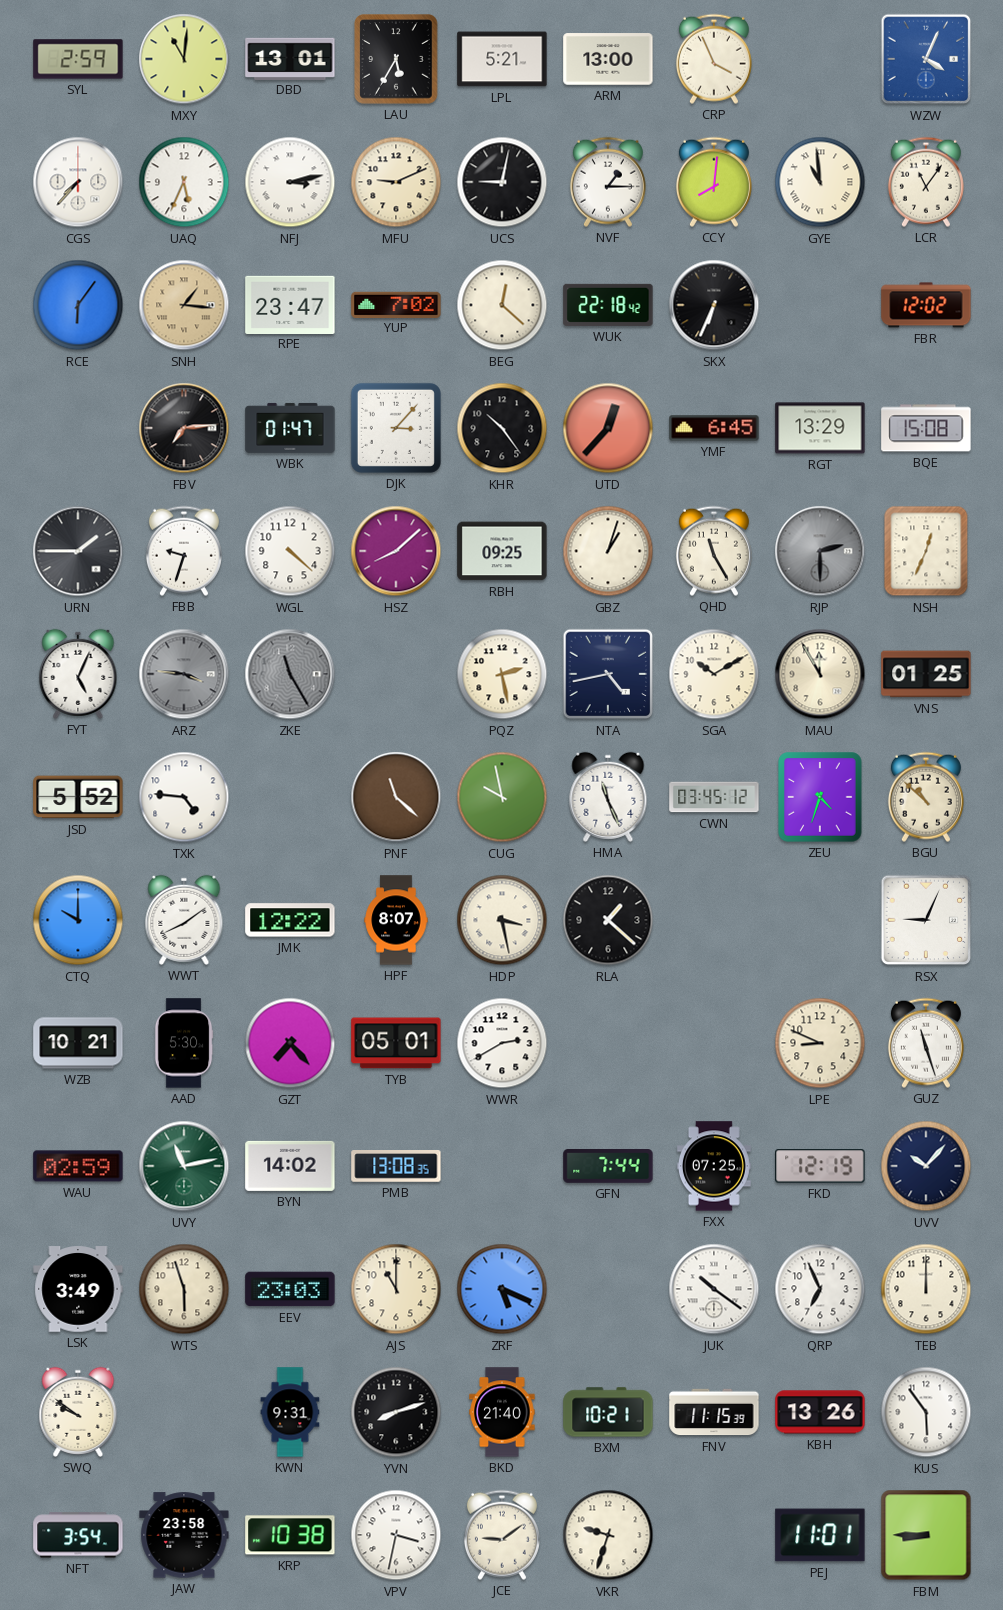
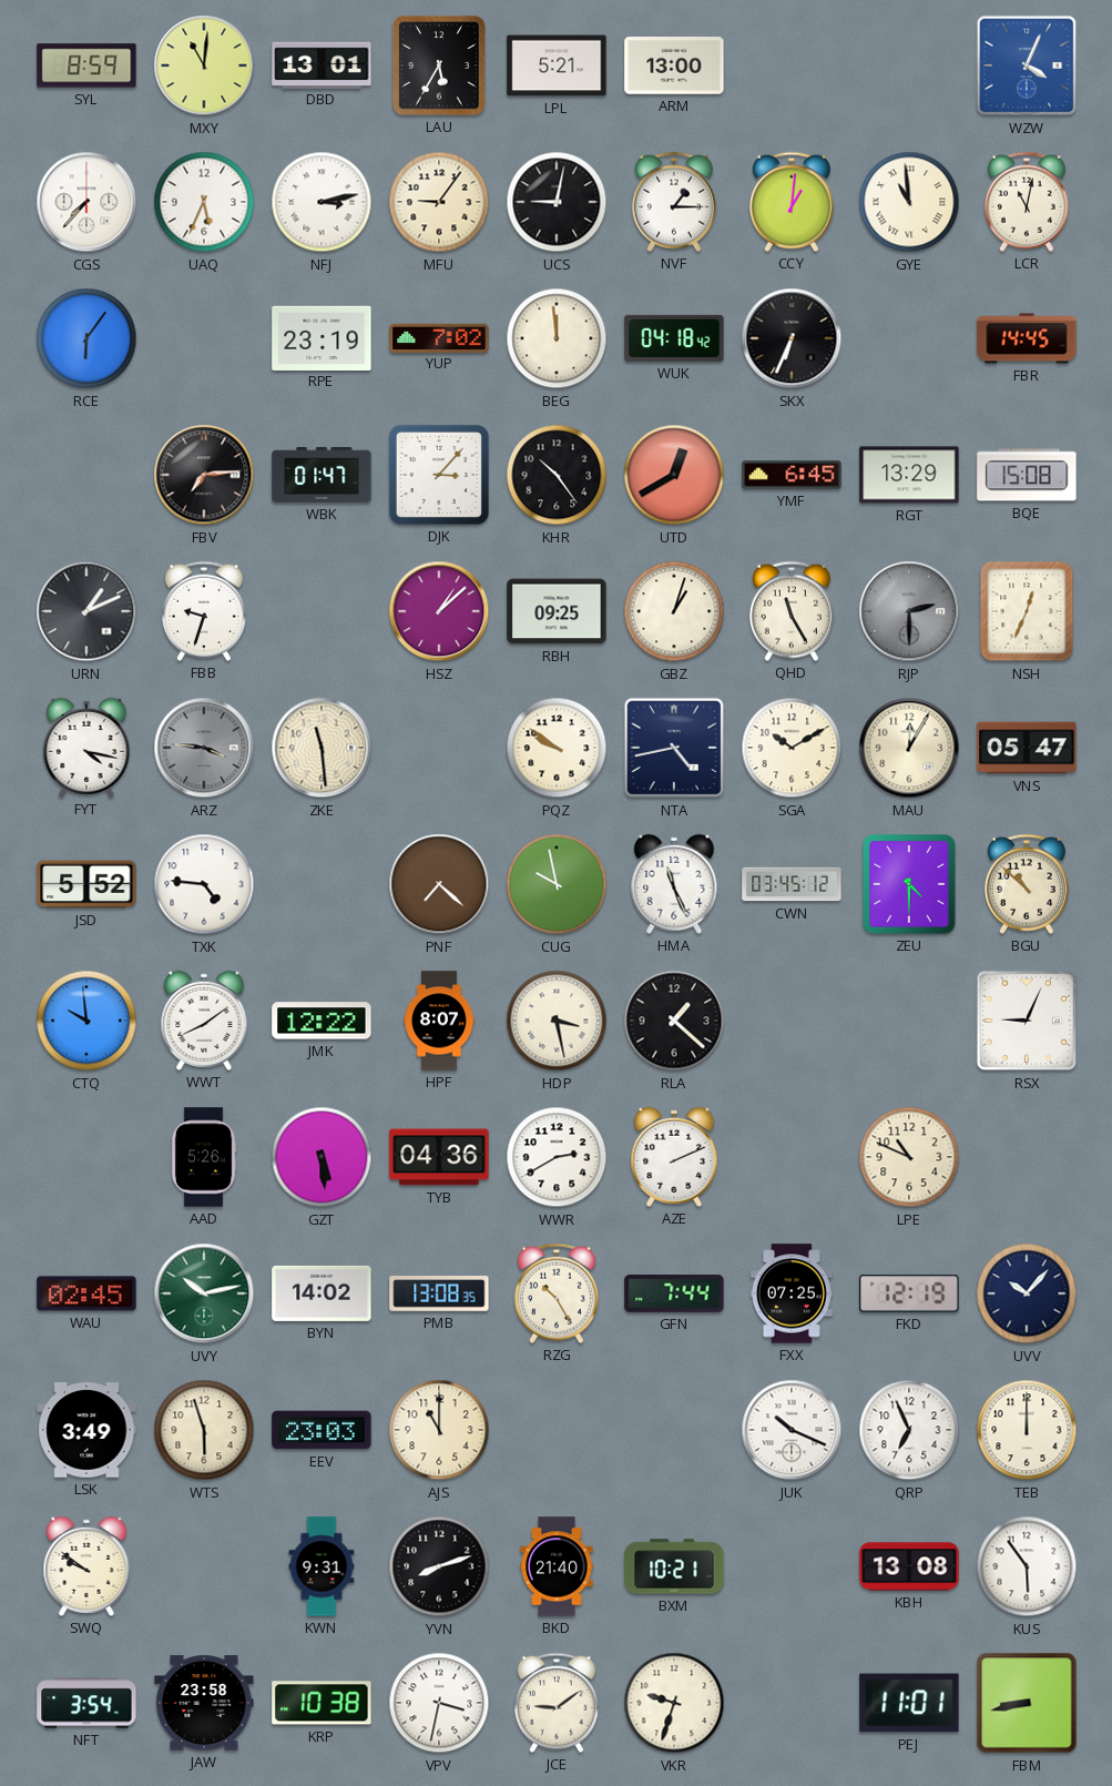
SYL: 2:59 -> 8:59
CRP: 3:56 -> none
MFU: 9:11 -> 9:06
CCY: 8:01 -> 1:01
LCR: 11:06 -> 11:02
SNH: 1:16 -> none
RPE: 23:47 -> 23:19
BEG: 12:22 -> 11:59
WUK: 22:18 -> 04:18
FBR: 12:02 -> 14:45
UTD: 12:37 -> 12:40
URN: 1:45 -> 1:11
WGL: 4:22 -> none
HSZ: 8:08 -> 1:08
FYT: 5:04 -> 4:17
ZKE: 11:25 -> 11:29
ZKE dial: grey -> cream
PQZ: 2:28 -> 9:51
MAU: 11:55 -> 12:05
VNS: 01:25 -> 05:47
PNF: 11:22 -> 7:22
ZEU: 4:33 -> 4:30
CTQ: 10:00 -> 9:59
WZB: 10:21 -> none
AAD: 5:30 -> 5:26
GZT: 7:23 -> 5:29
TYB: 05:01 -> 04:36
AZE: none -> 2:11
LPE: 8:49 -> 10:49
GUZ: 11:27 -> none
WAU: 02:59 -> 02:45
UVY: 11:13 -> 10:13
RZG: none -> 10:25
ZRF: 5:19 -> none
JUK: 10:21 -> 10:19
FNV: 11:15 -> none
KBH: 13:26 -> 13:08
FBM: 8:45 -> 8:43
